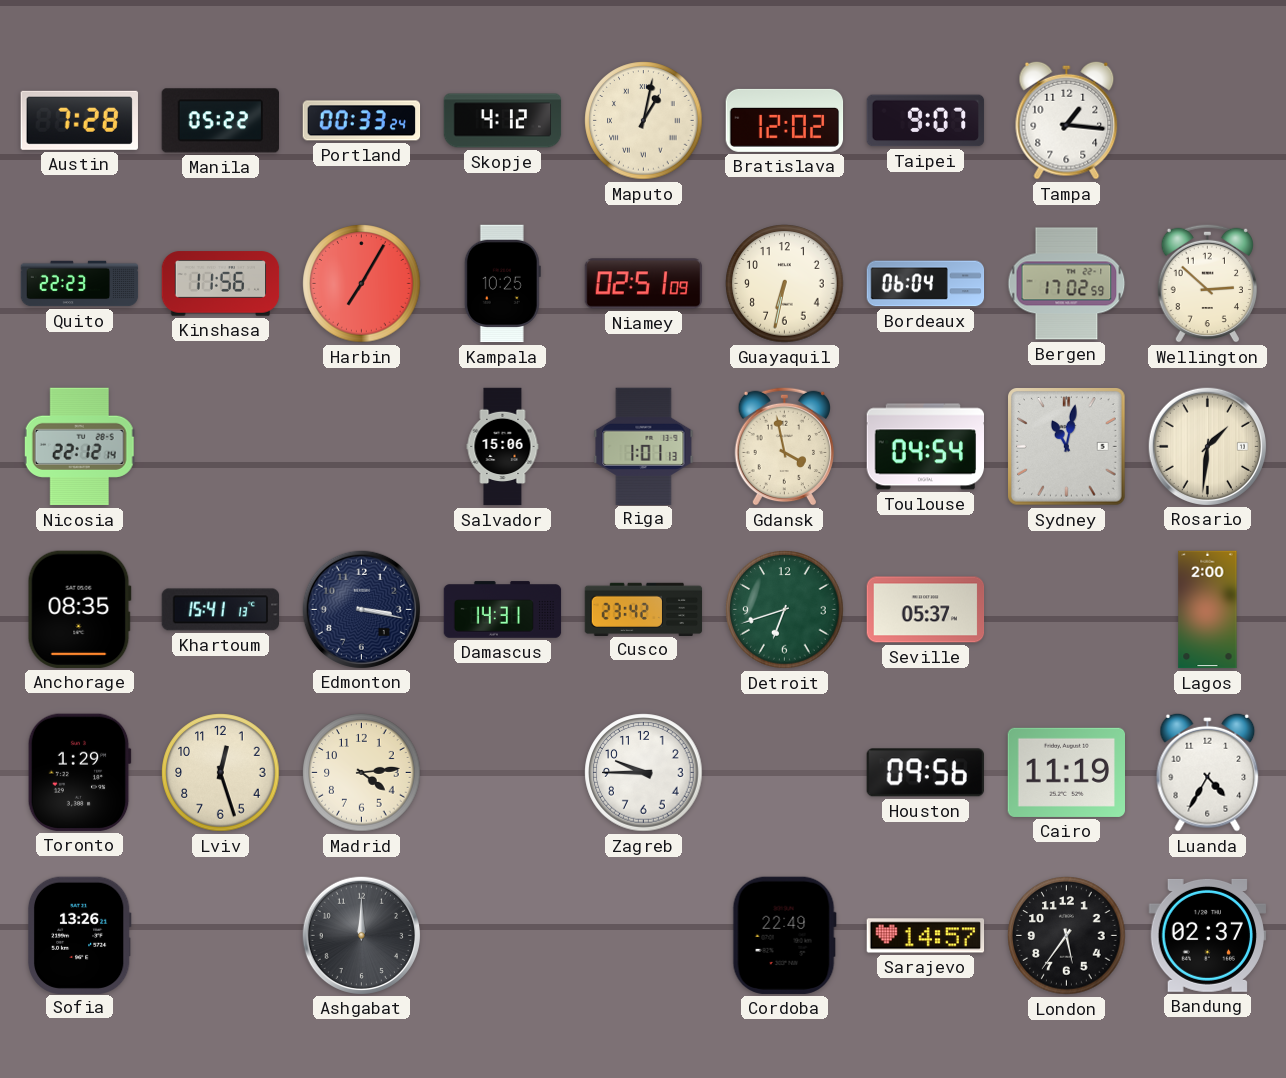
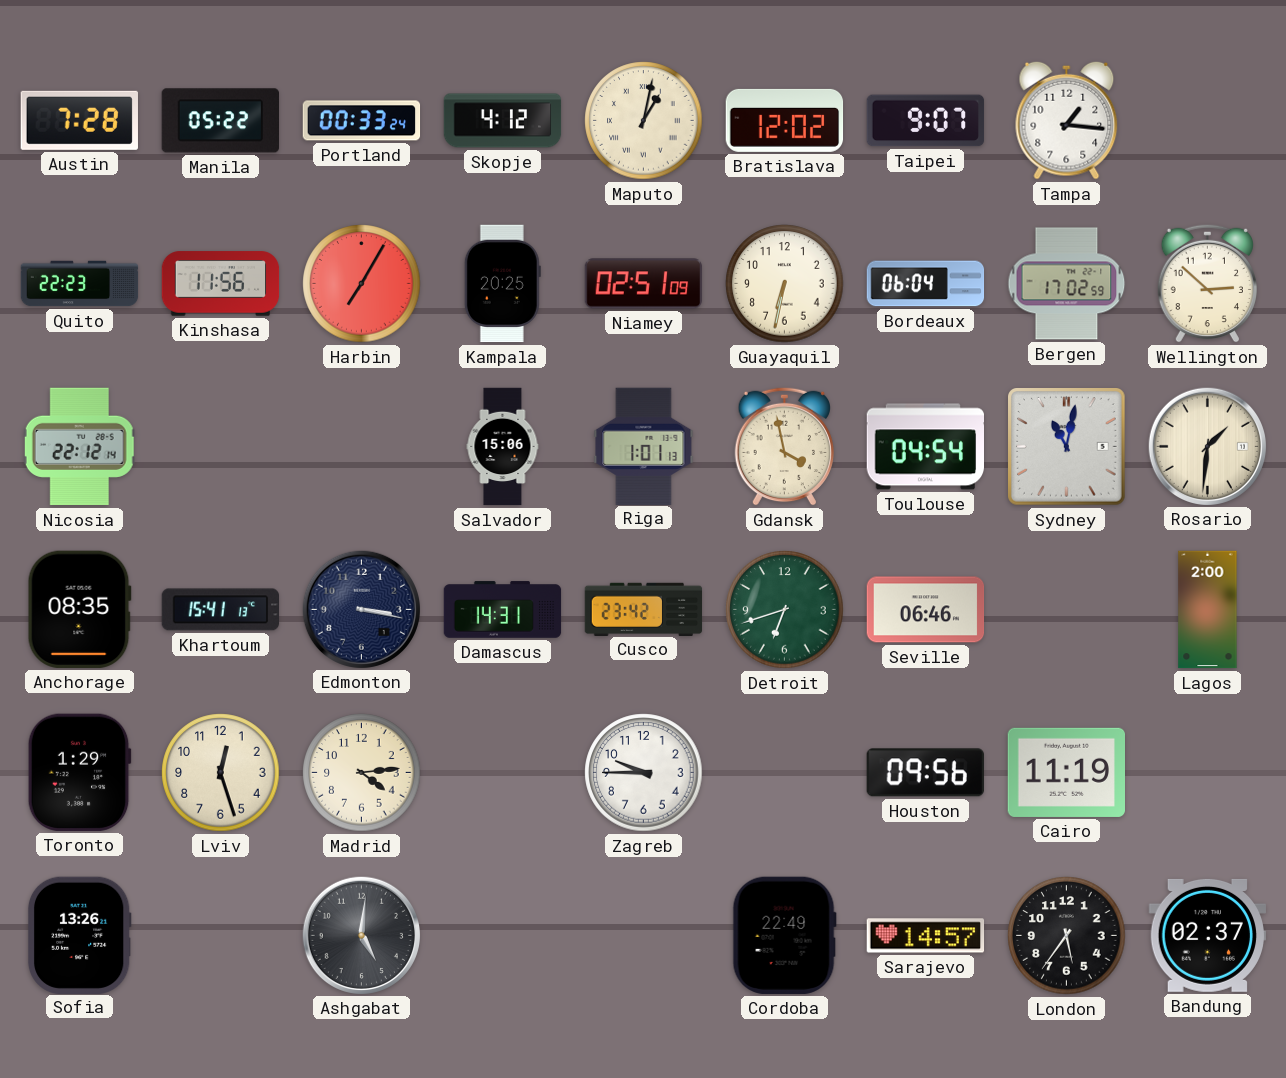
Kampala: 10:25 -> 20:25
Seville: 05:37 -> 06:46
Luanda: 4:35 -> none
Ashgabat: 12:00 -> 5:01
